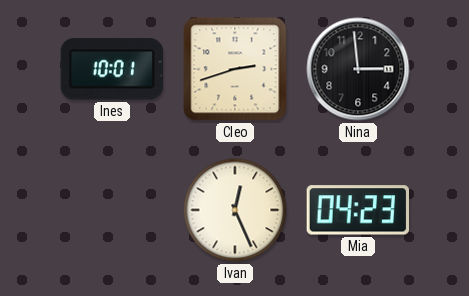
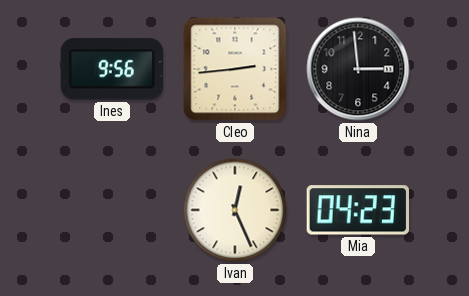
Ines: 10:01 -> 9:56
Cleo: 2:42 -> 2:44
